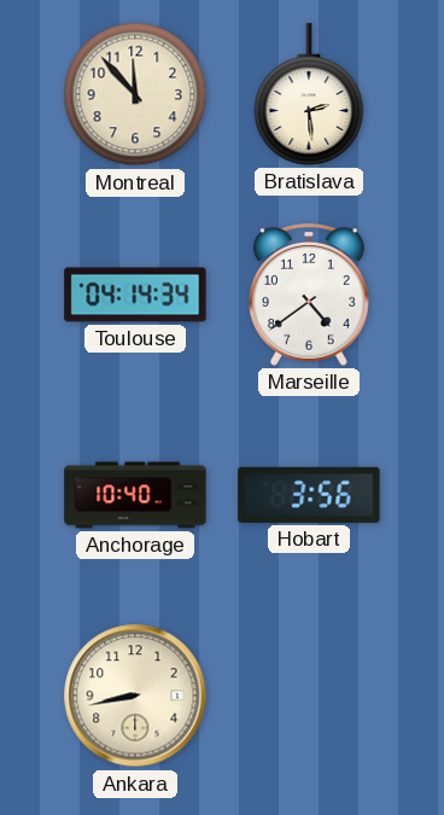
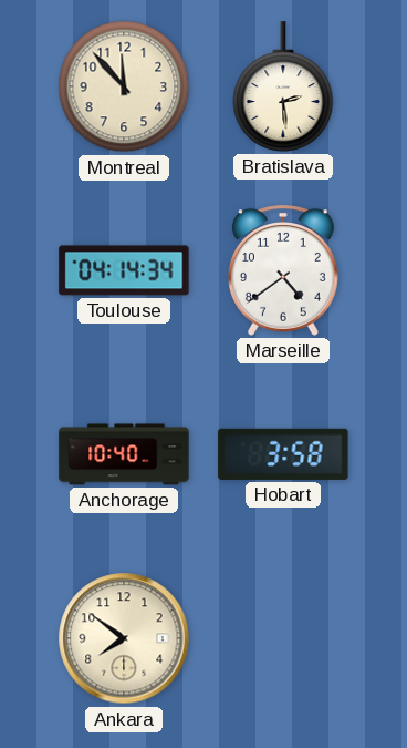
Hobart: 3:56 -> 3:58
Ankara: 8:43 -> 7:51
